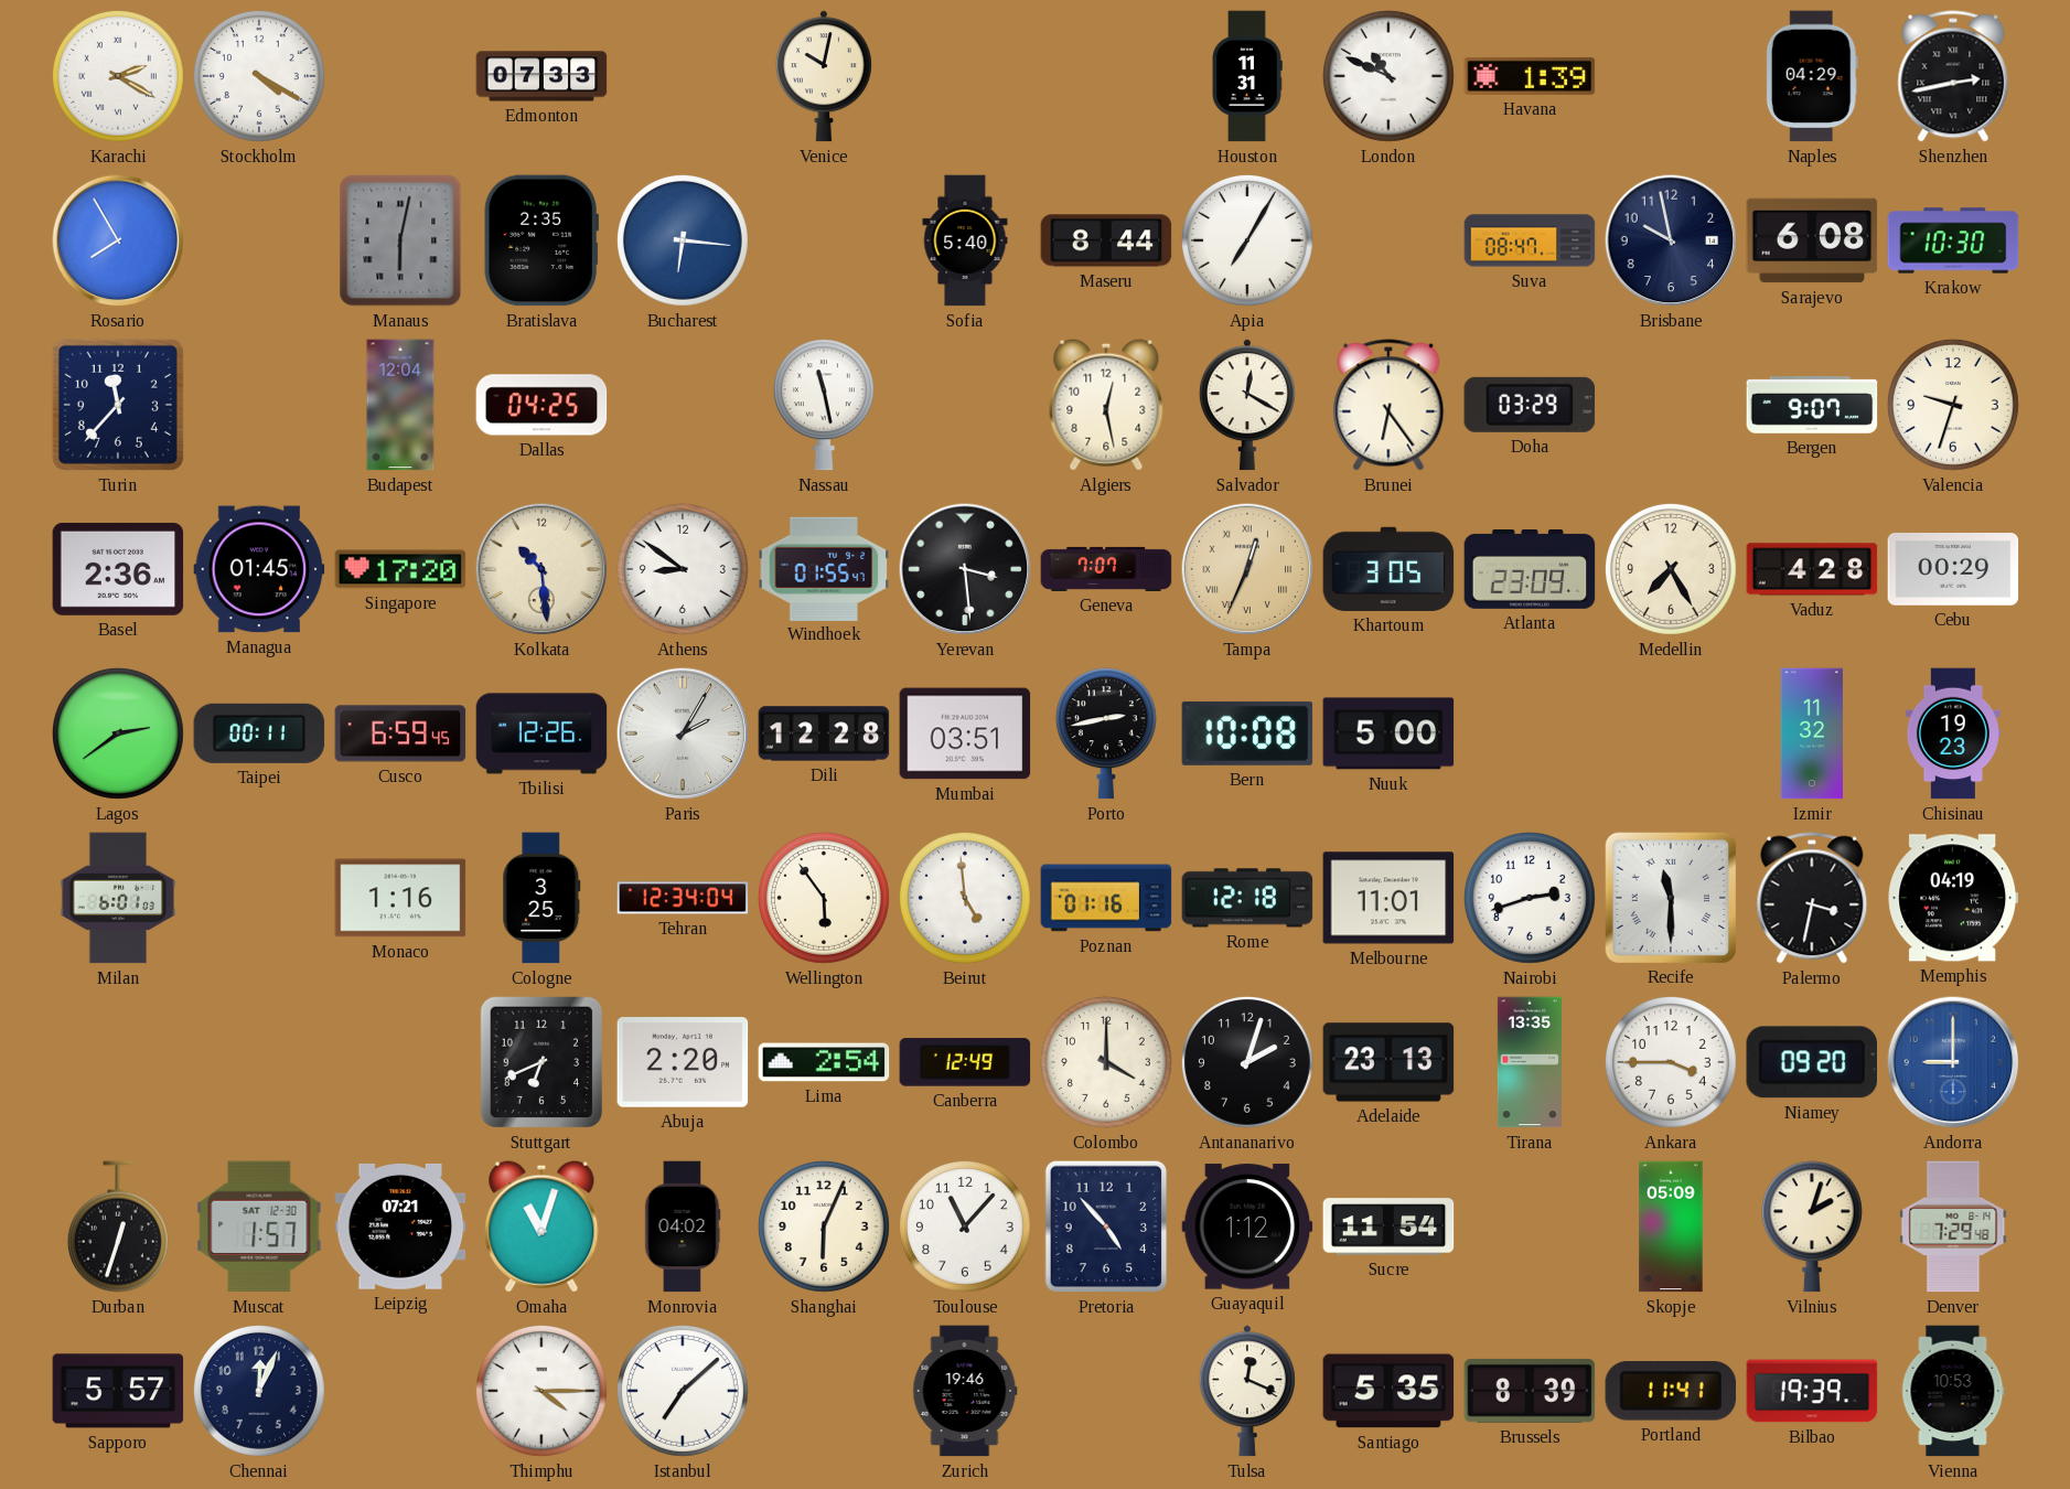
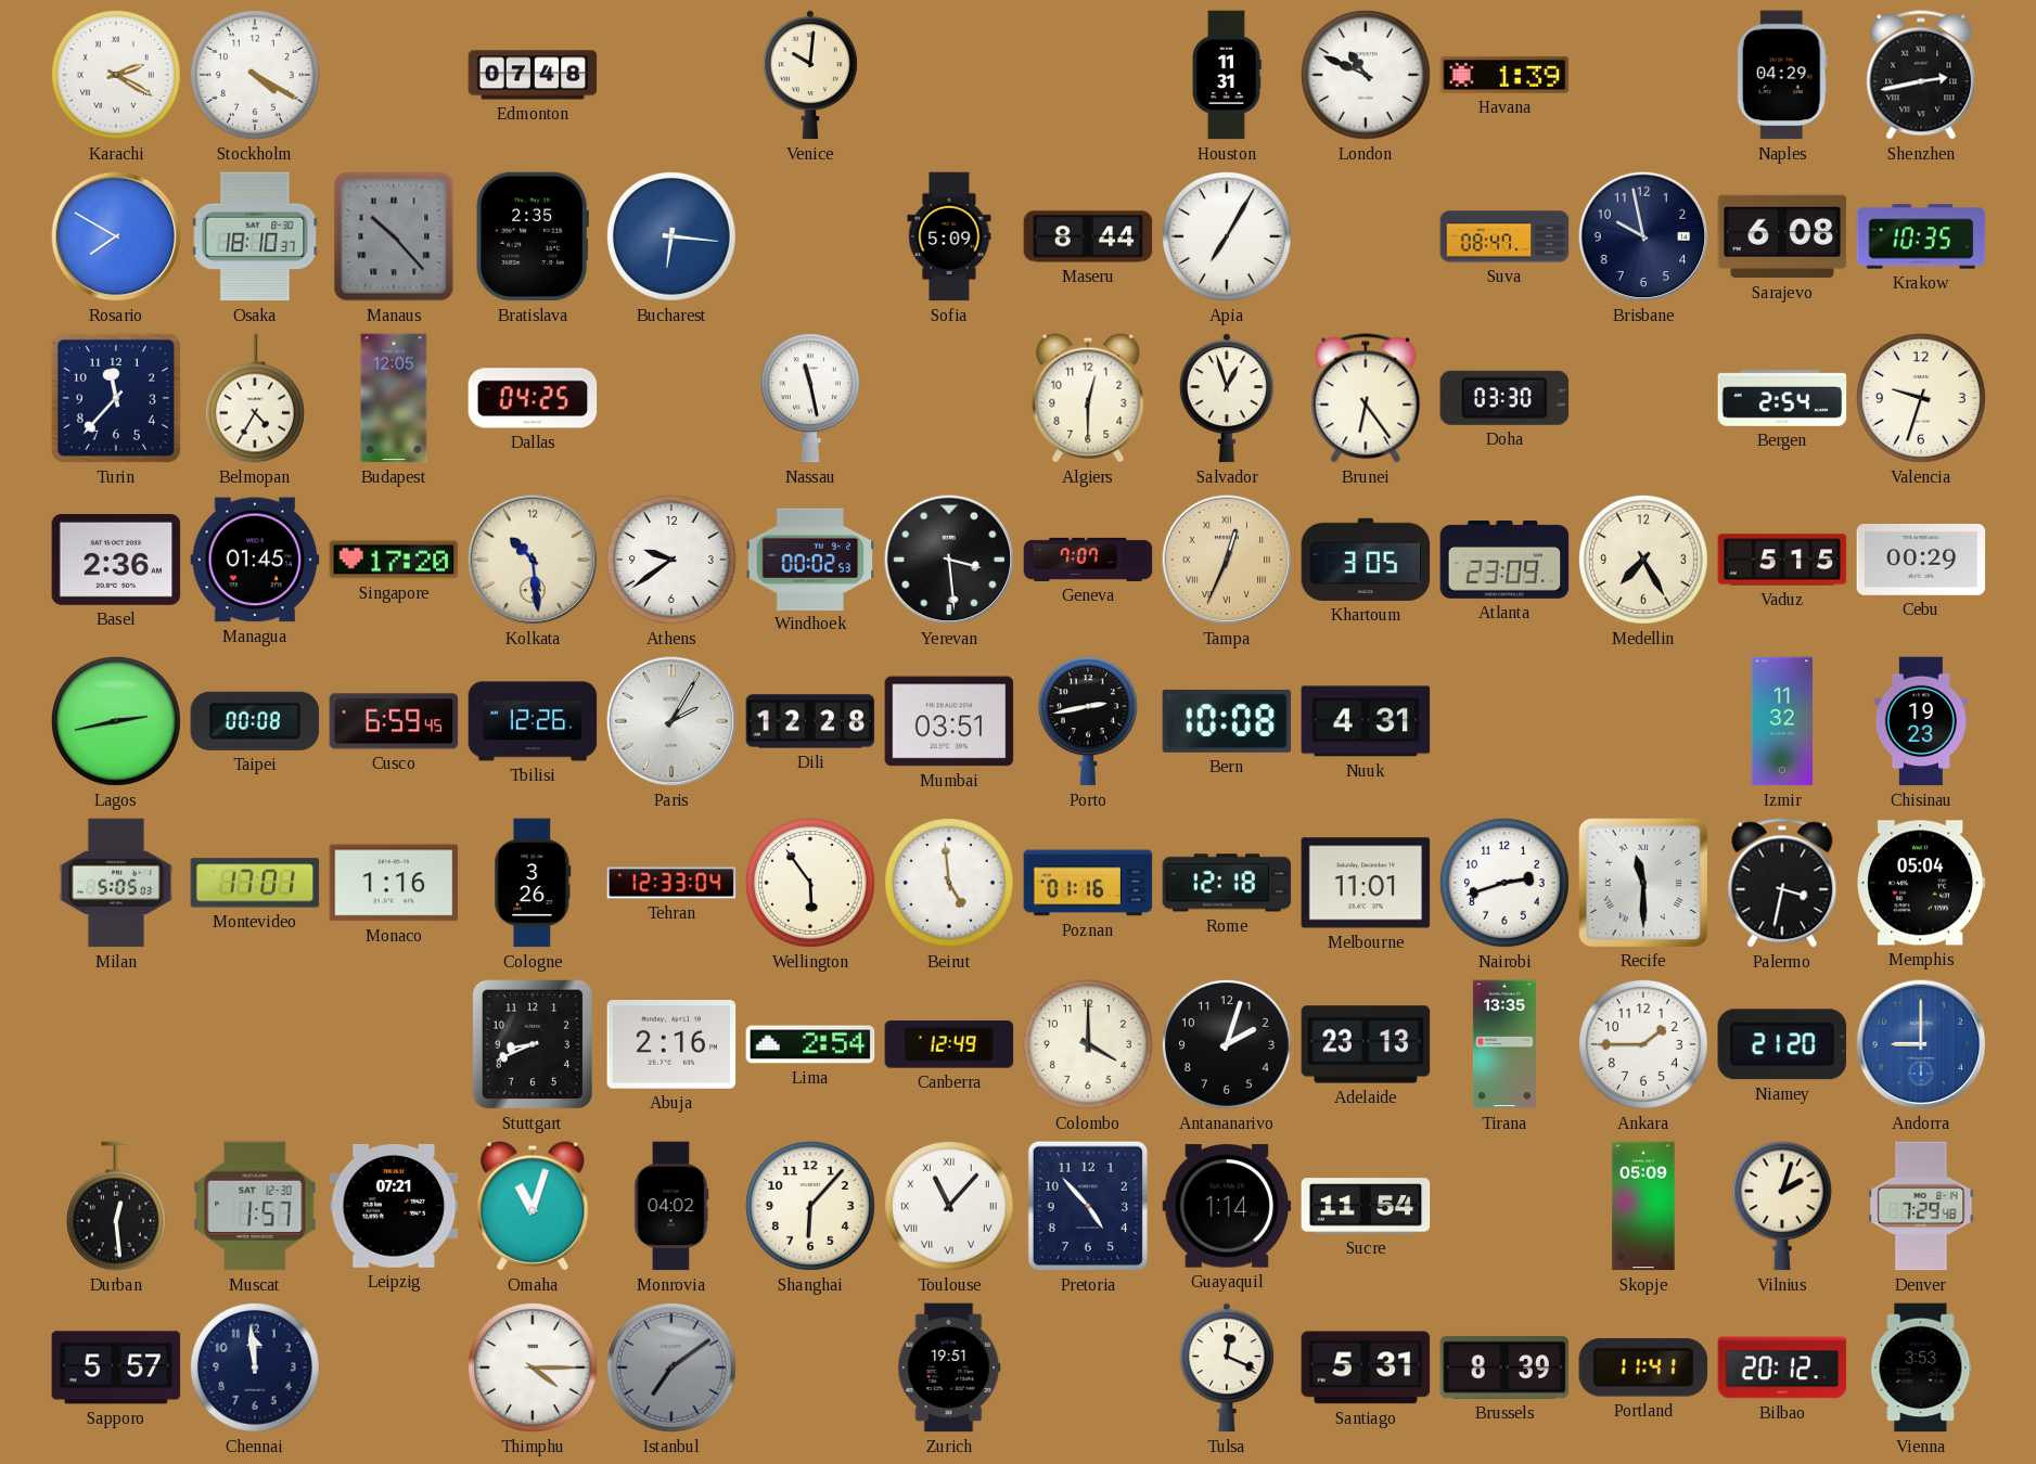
Edmonton: 07:33 -> 07:48
Venice: 10:02 -> 10:01
Rosario: 7:55 -> 7:50
Osaka: none -> 18:10
Manaus: 6:02 -> 10:23
Sofia: 5:40 -> 5:09
Krakow: 10:30 -> 10:35
Belmopan: none -> 4:35
Budapest: 12:04 -> 12:05
Algiers: 12:28 -> 12:30
Salvador: 12:20 -> 12:57
Doha: 03:29 -> 03:30
Bergen: 9:07 -> 2:54
Athens: 8:51 -> 9:39
Windhoek: 01:55 -> 00:02
Vaduz: 4:28 -> 5:15
Lagos: 2:39 -> 2:43
Taipei: 00:11 -> 00:08
Nuuk: 5:00 -> 4:31
Milan: 6:01 -> 5:05
Montevideo: none -> 17:01
Cologne: 3:25 -> 3:26
Tehran: 12:34 -> 12:33
Memphis: 04:19 -> 05:04
Stuttgart: 6:41 -> 8:41
Abuja: 2:20 -> 2:16
Ankara: 3:45 -> 1:45
Niamey: 09:20 -> 21:20
Durban: 12:33 -> 12:29
Shanghai: 6:04 -> 6:07
Toulouse numerals: Arabic -> Roman
Guayaquil: 1:12 -> 1:14
Chennai: 12:04 -> 11:59
Istanbul: 7:08 -> 7:09
Istanbul dial: white -> grey
Zurich: 19:46 -> 19:51
Santiago: 5:35 -> 5:31
Bilbao: 19:39 -> 20:12
Vienna: 10:53 -> 3:53
